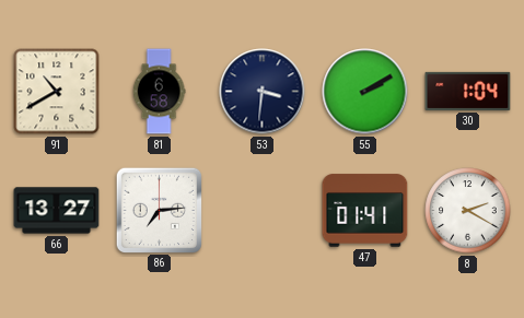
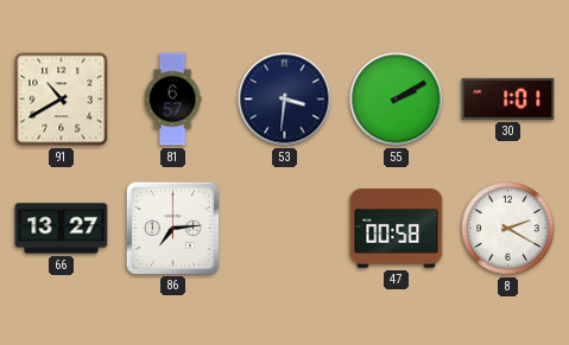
81: 6:58 -> 6:57
30: 1:04 -> 1:01
47: 01:41 -> 00:58
